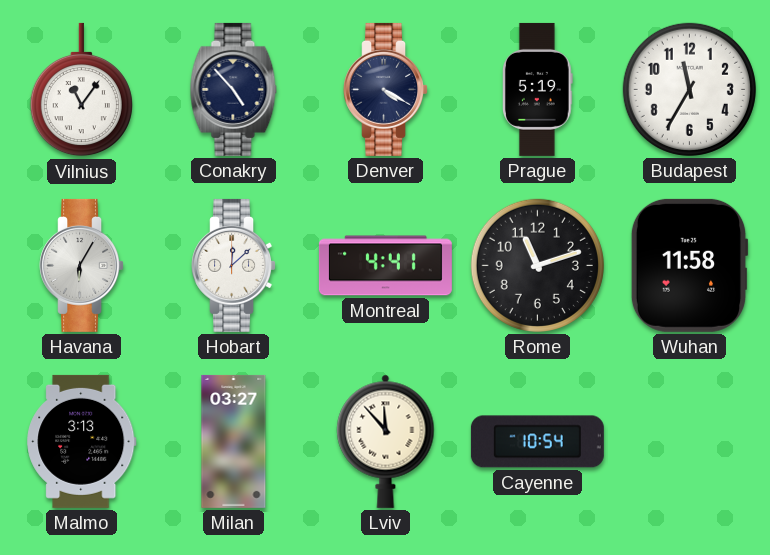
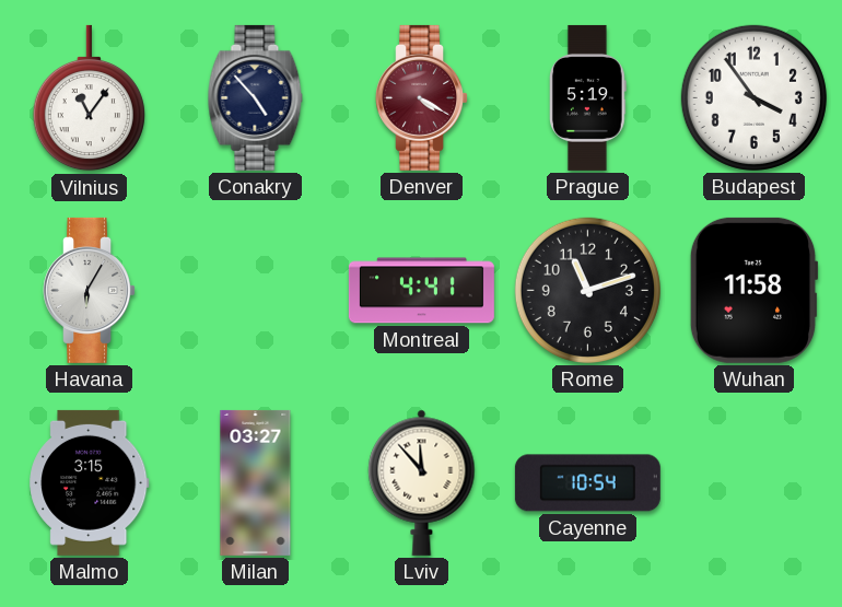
Denver dial: navy -> burgundy
Budapest: 11:35 -> 3:54
Hobart: 12:08 -> none
Malmo: 3:13 -> 3:15
